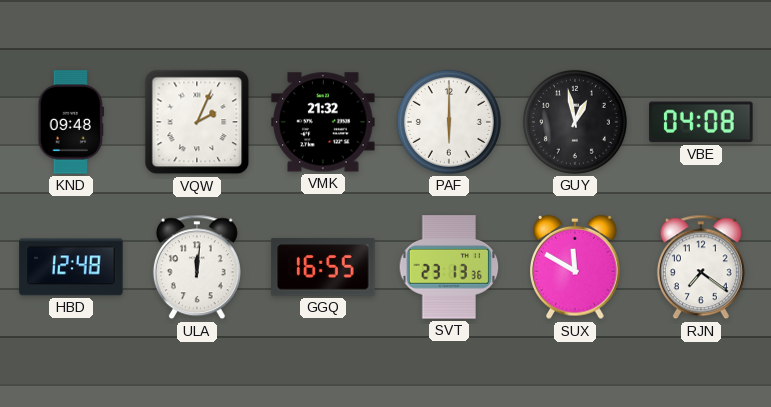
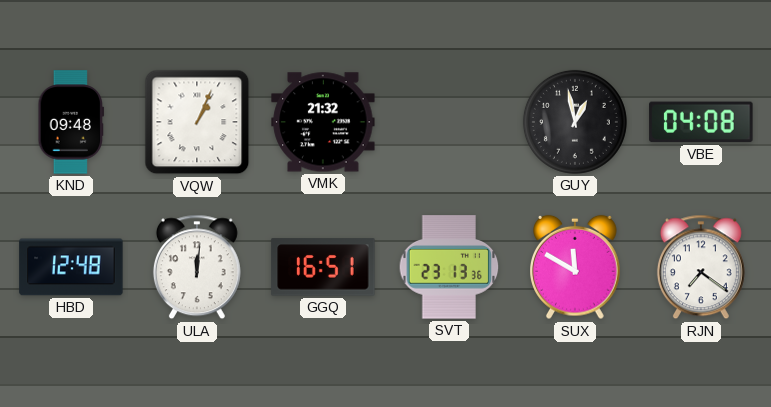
VQW: 2:04 -> 1:04
PAF: 6:00 -> none
GGQ: 16:55 -> 16:51
